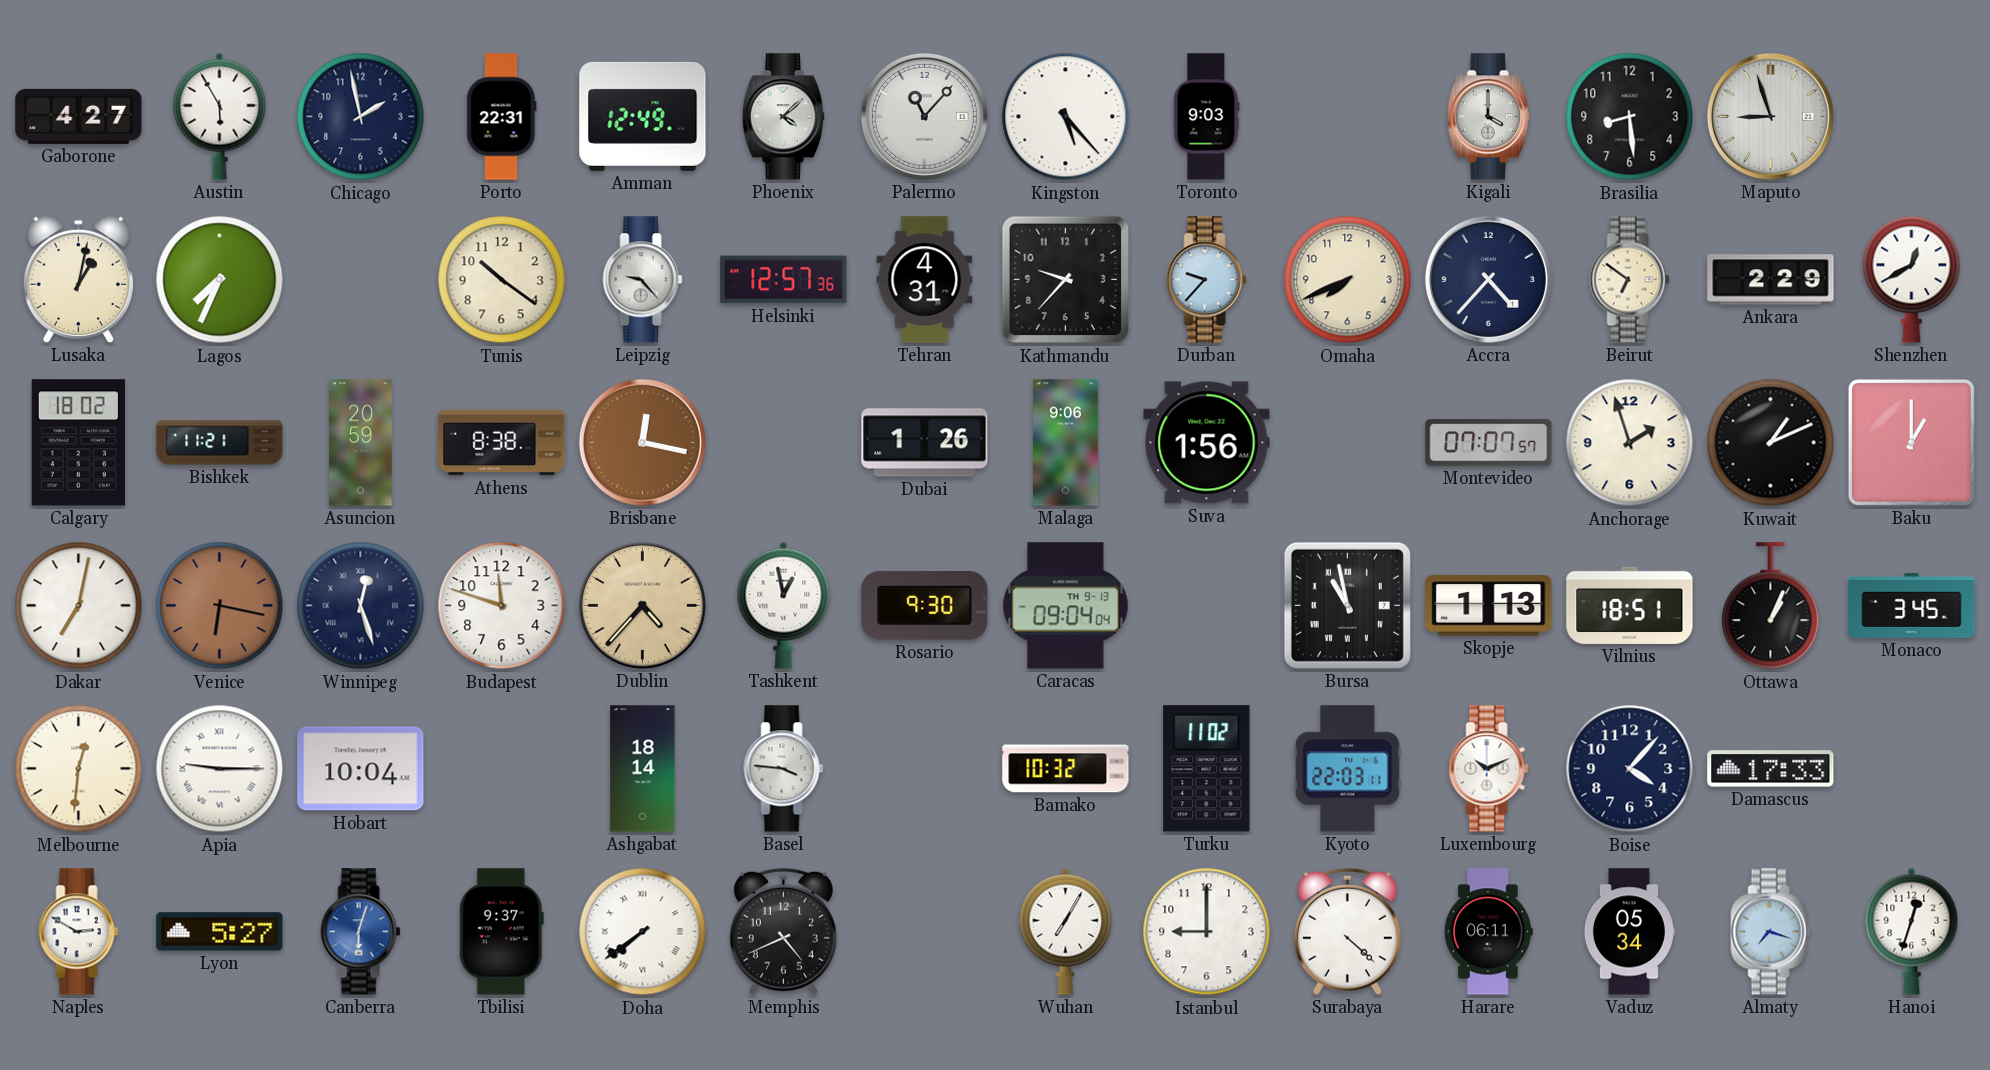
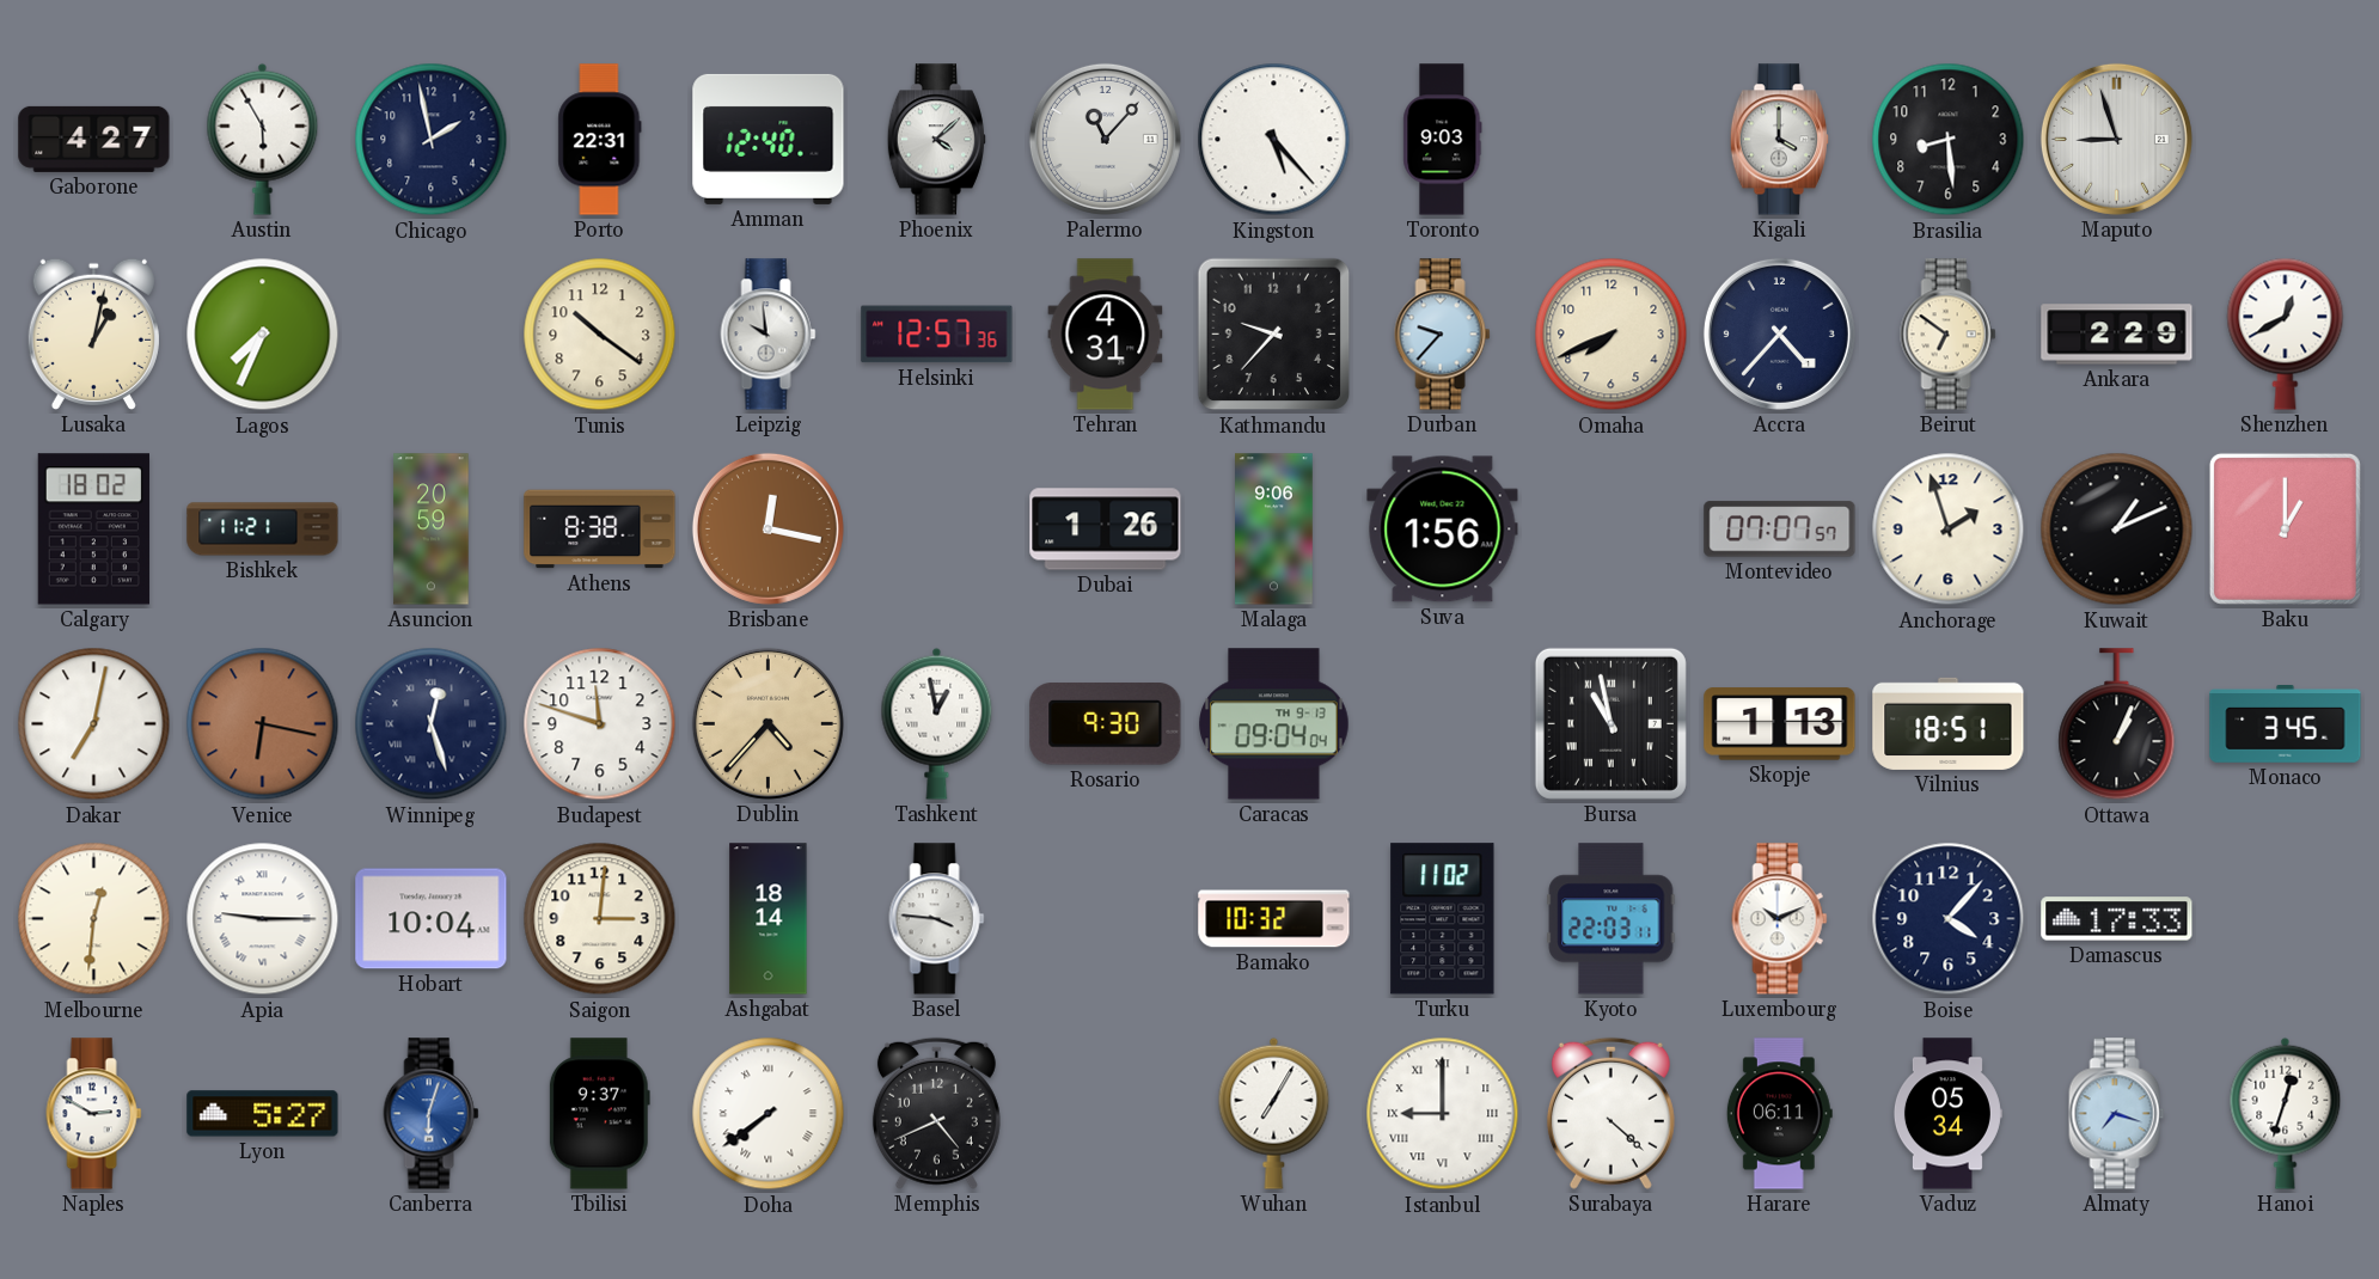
Amman: 12:49 -> 12:40
Leipzig: 9:23 -> 9:59
Saigon: none -> 3:01
Istanbul numerals: Arabic -> Roman
